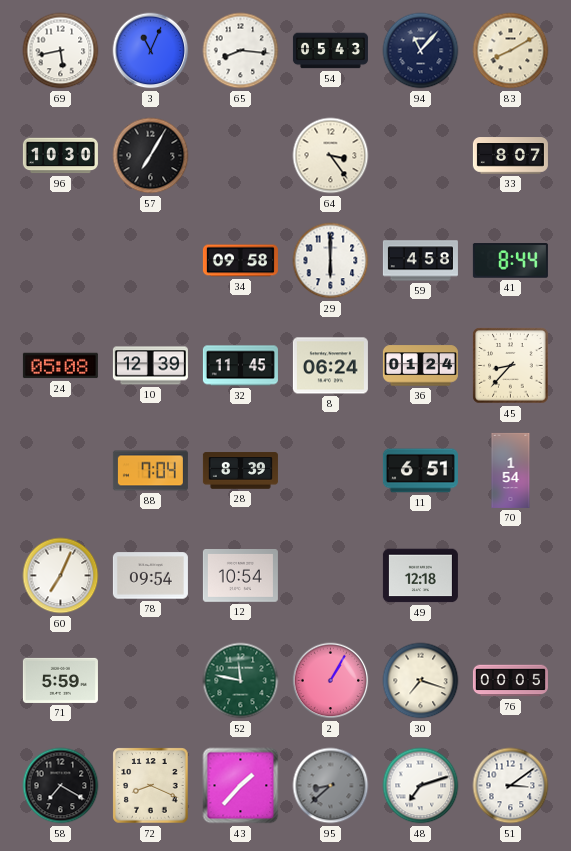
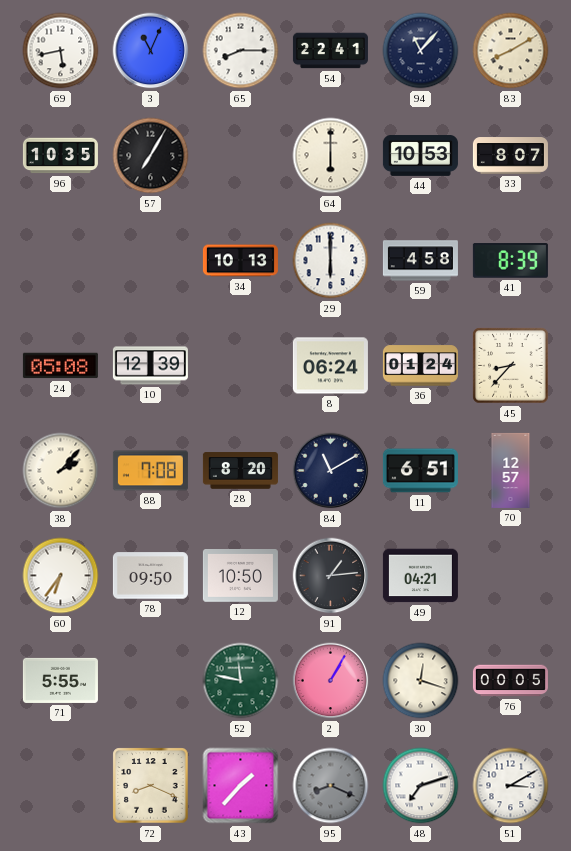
65: 8:16 -> 8:15
54: 05:43 -> 22:41
96: 10:30 -> 10:35
64: 3:24 -> 6:00
44: none -> 10:53
34: 09:58 -> 10:13
41: 8:44 -> 8:39
32: 11:45 -> none
38: none -> 2:07
88: 7:04 -> 7:08
28: 8:39 -> 8:20
84: none -> 11:10
70: 1:54 -> 12:57
60: 7:04 -> 6:36
78: 09:54 -> 09:50
12: 10:54 -> 10:50
91: none -> 1:14
49: 12:18 -> 04:21
71: 5:59 -> 5:55
30: 7:18 -> 12:18
58: 7:20 -> none
95: 8:38 -> 8:19
51: 3:09 -> 3:10
